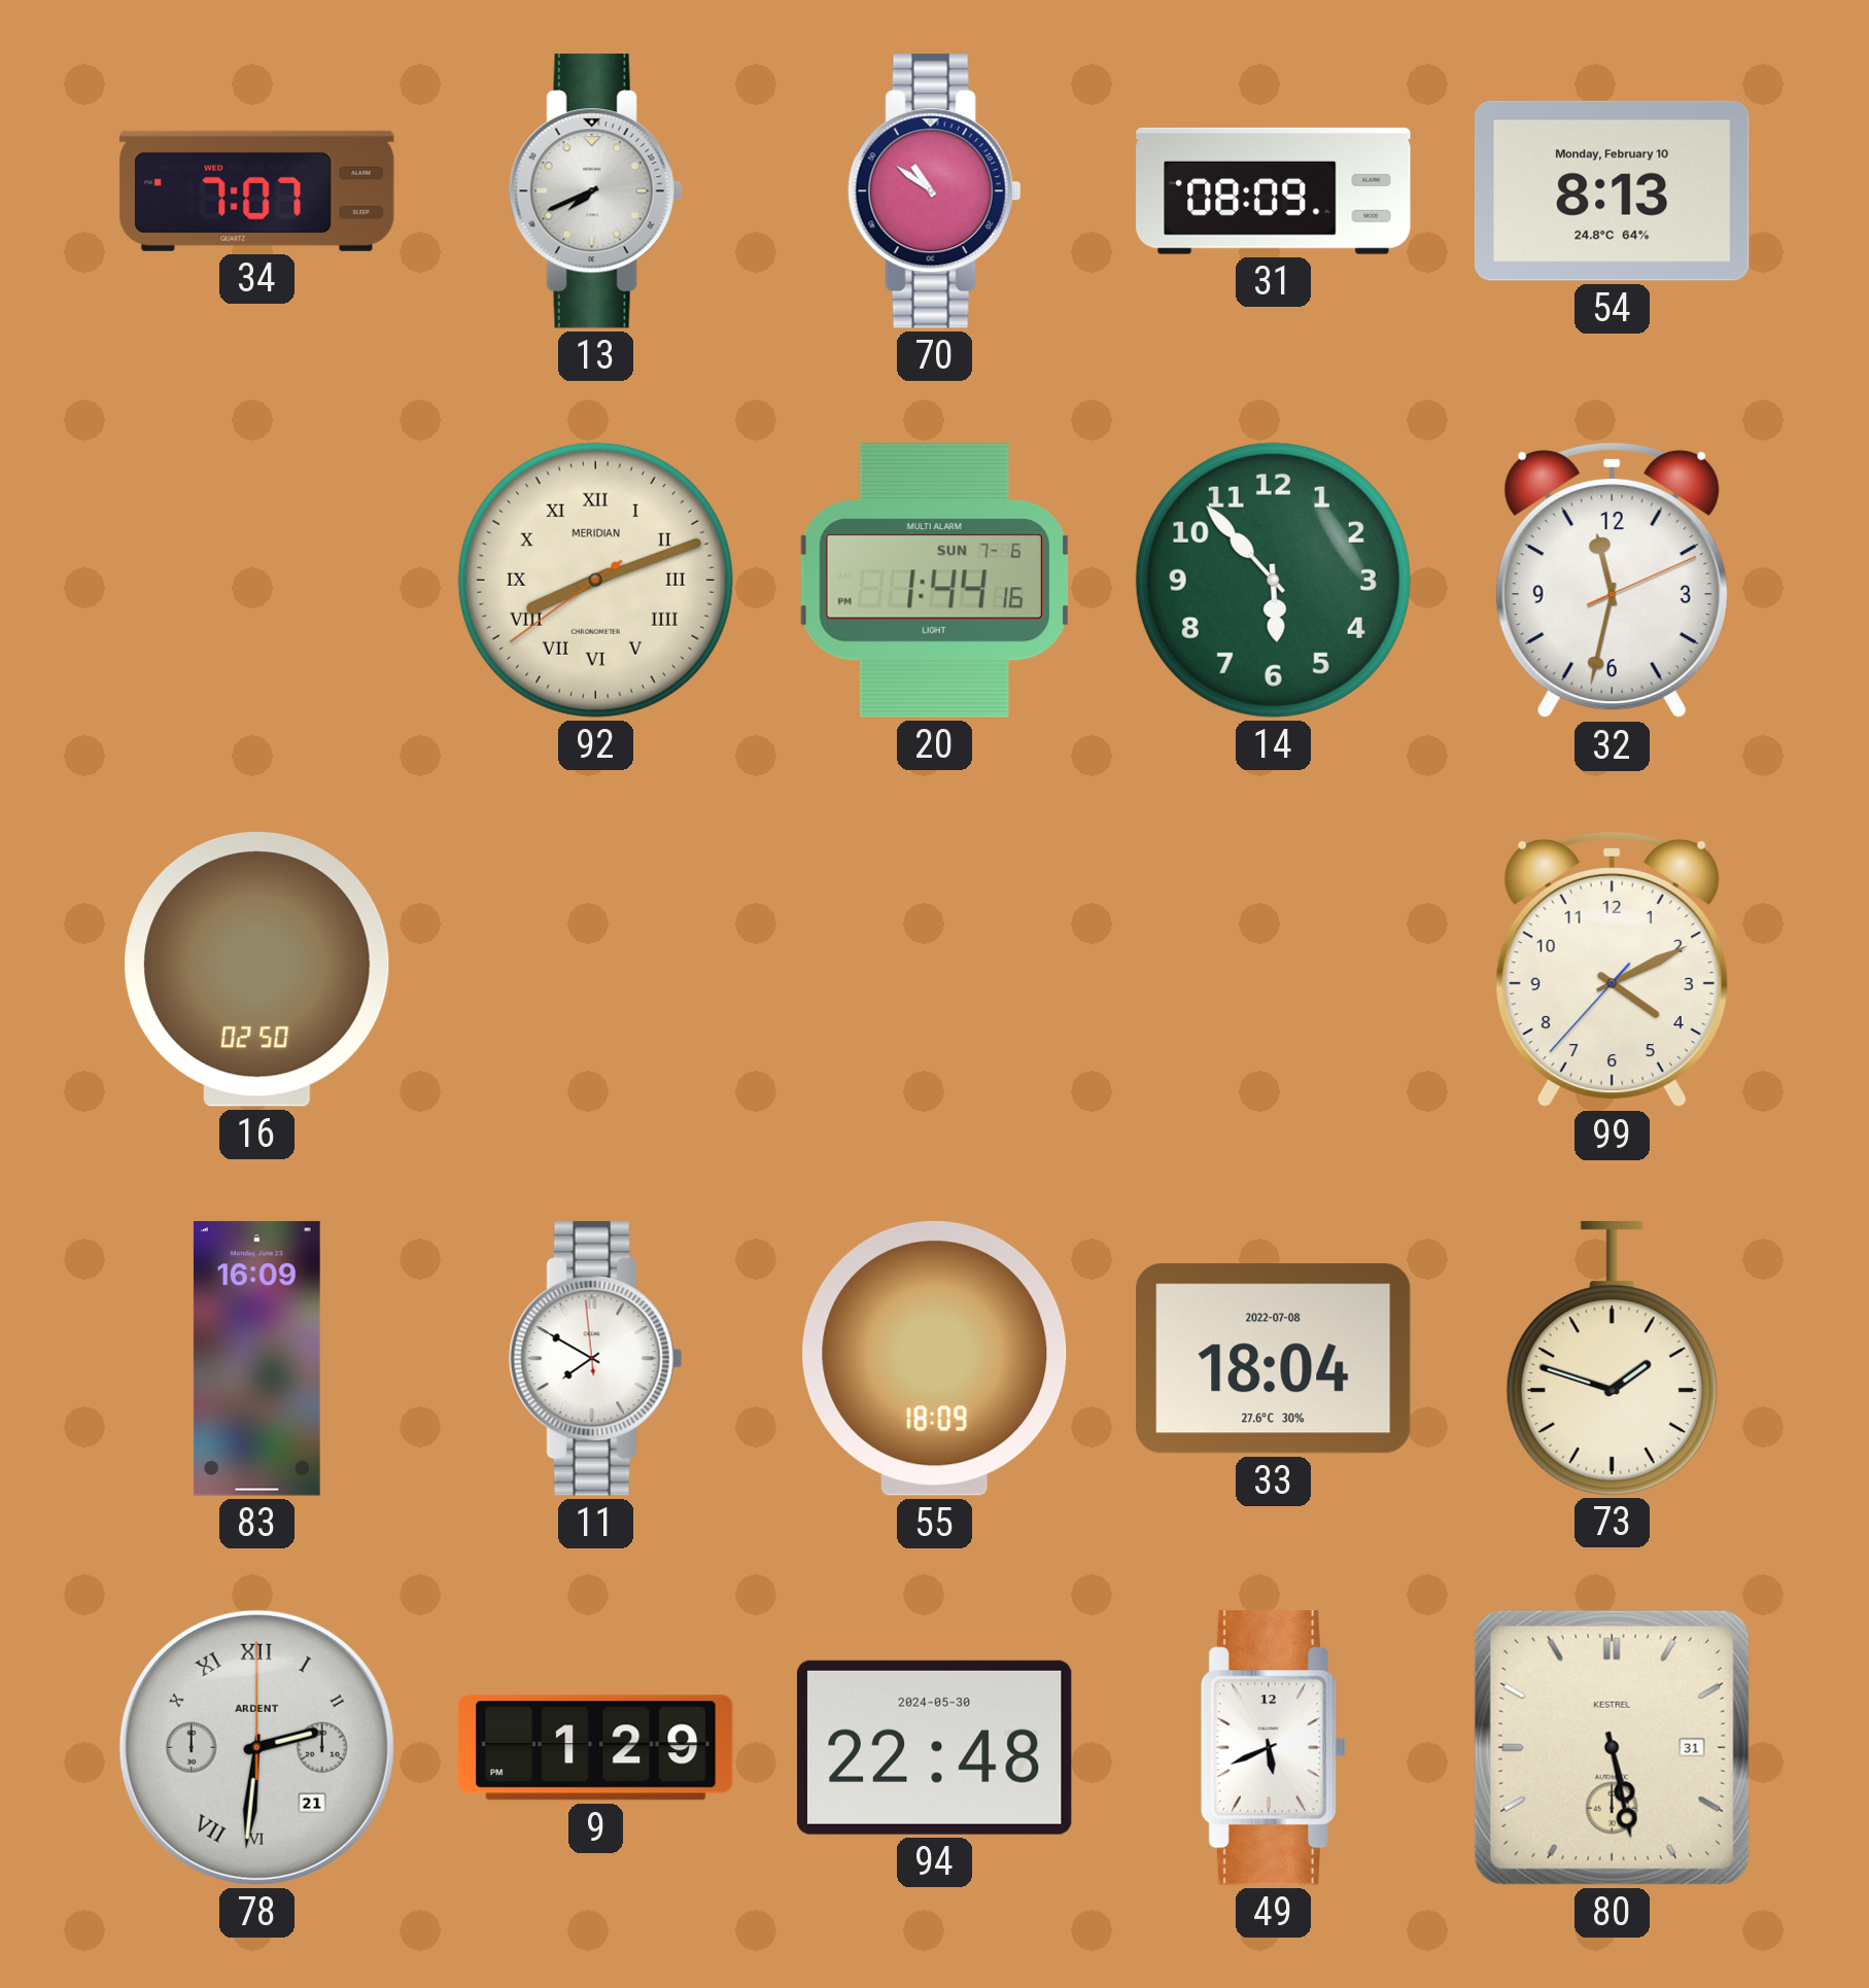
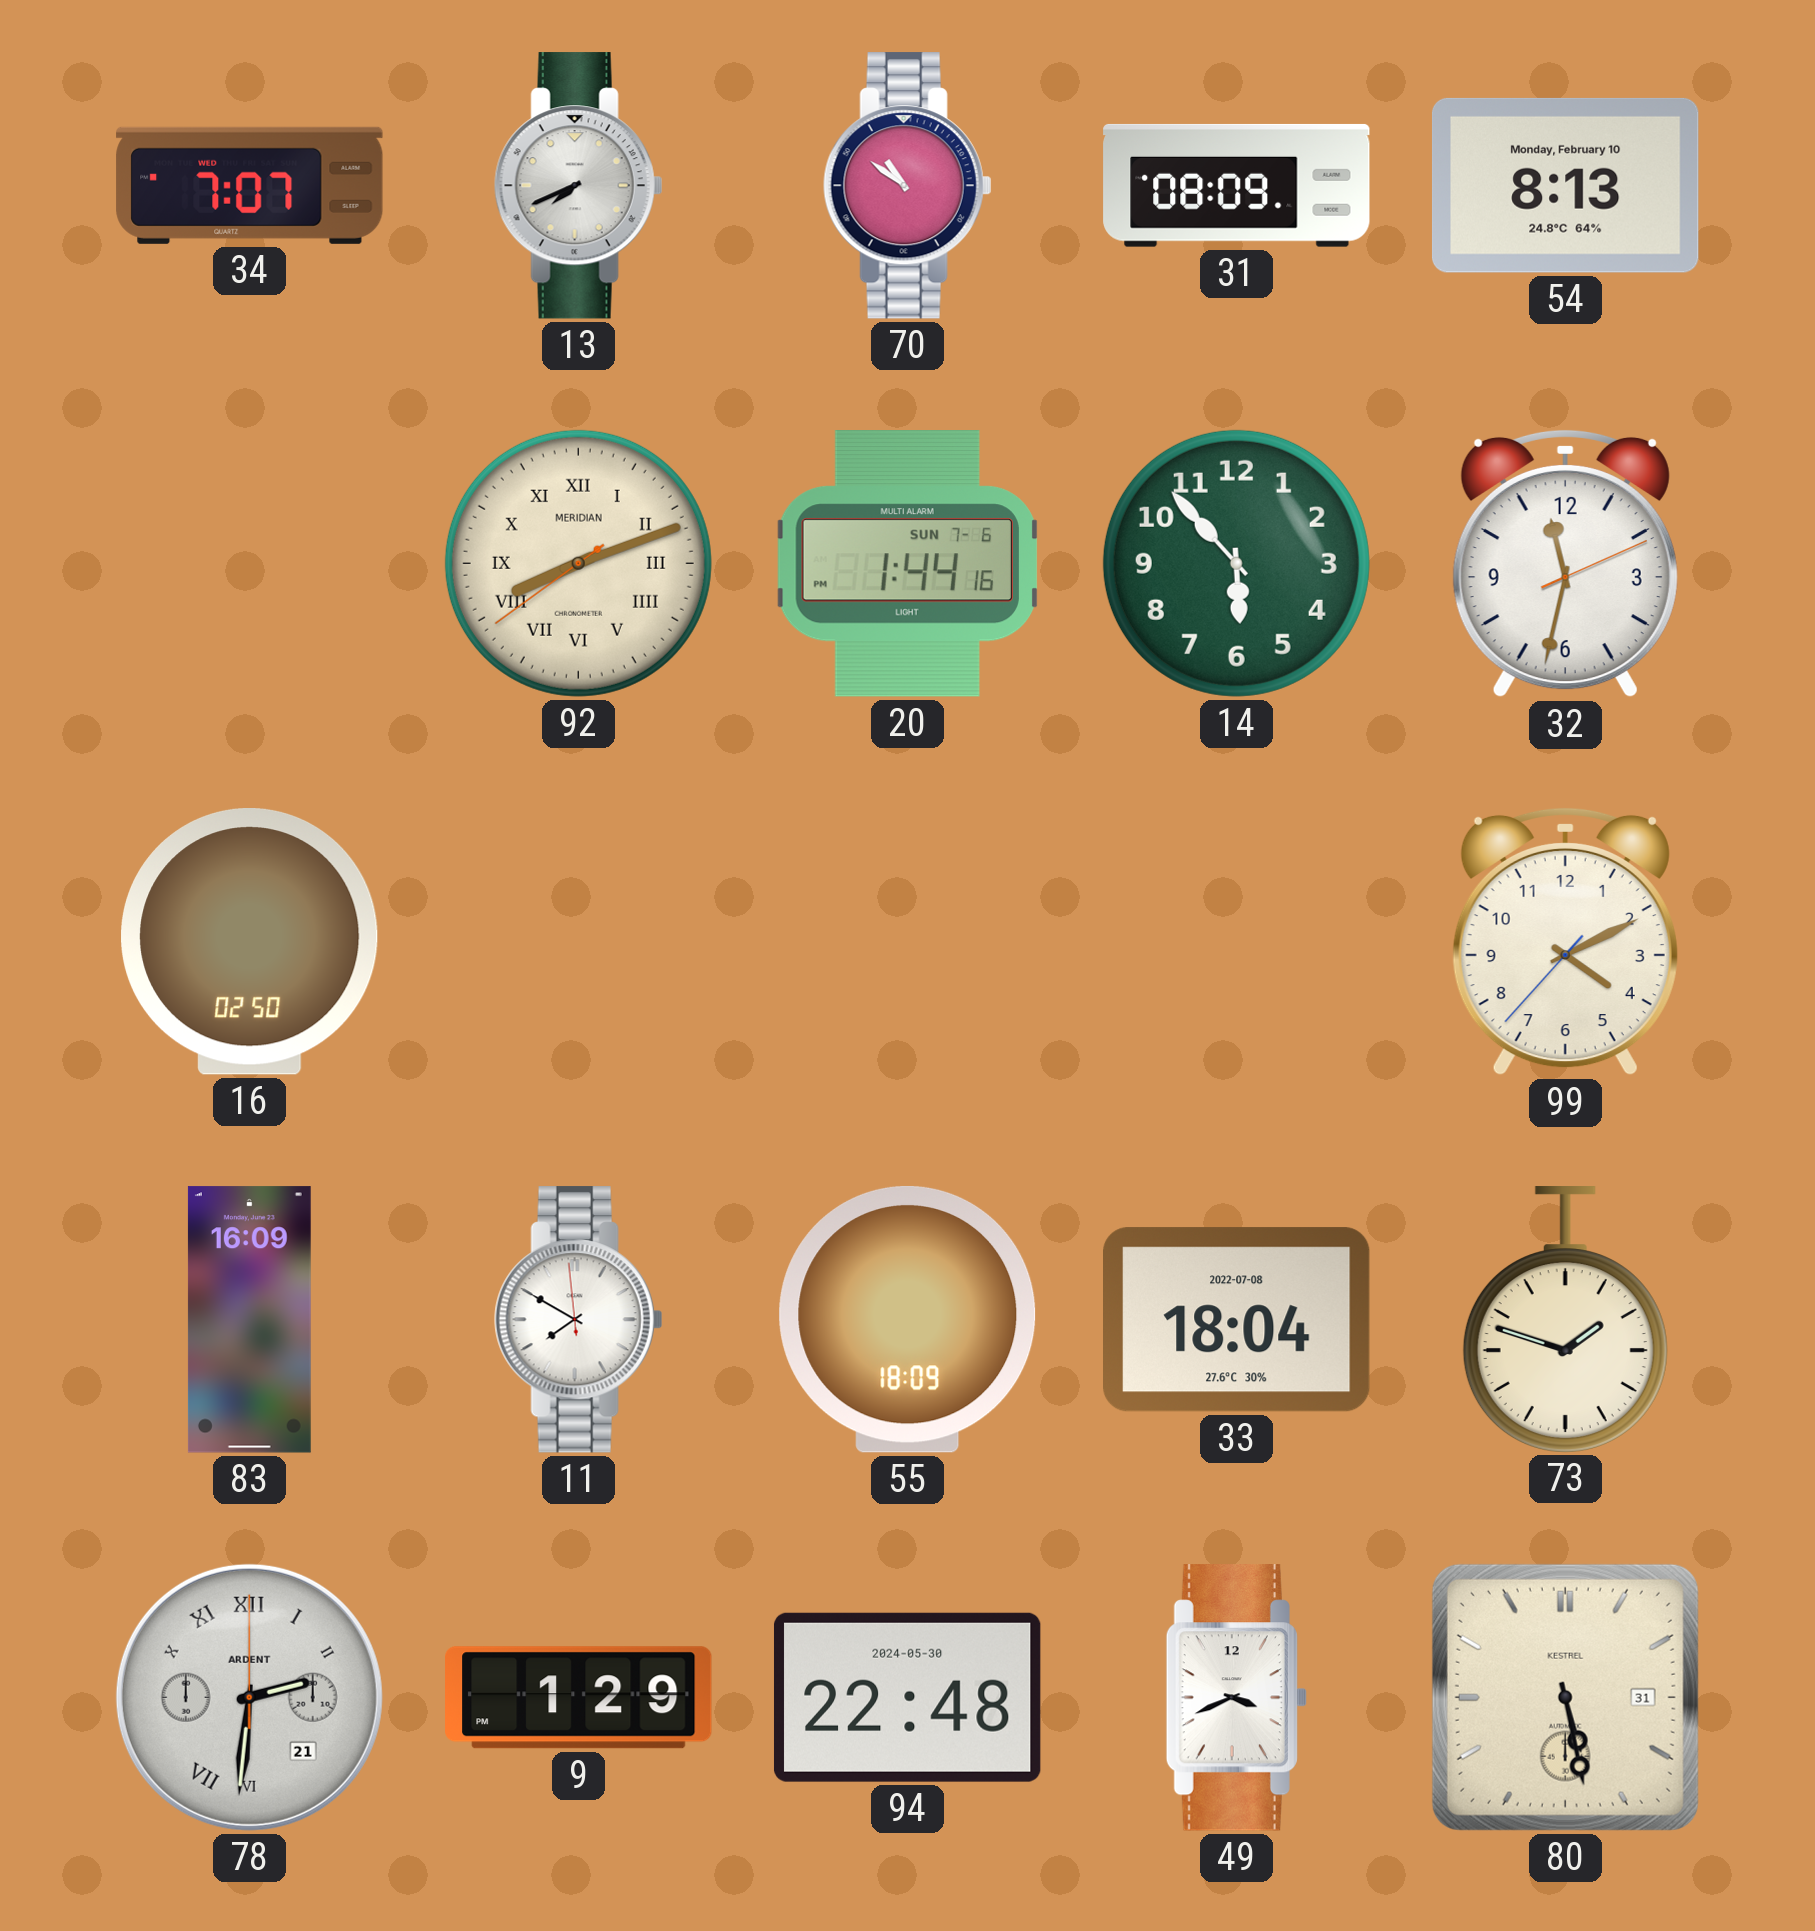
49: 5:41 -> 3:41
